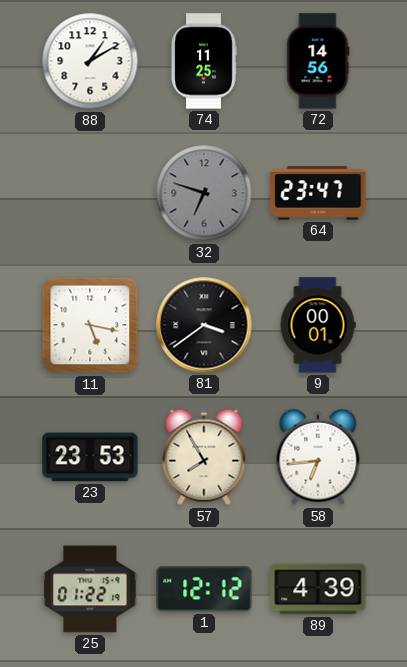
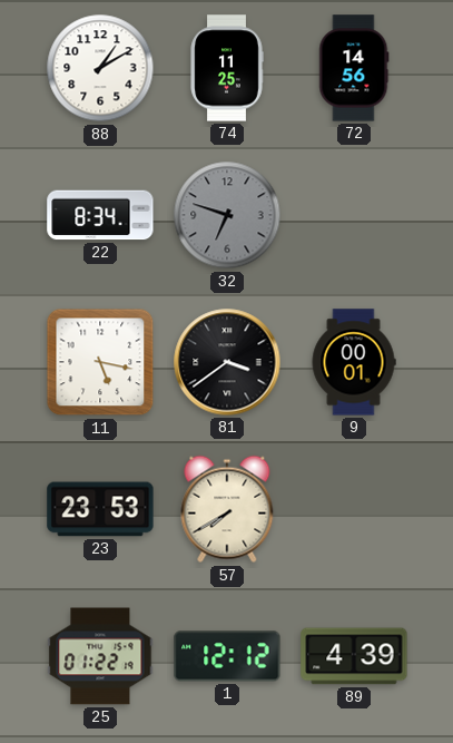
22: none -> 8:34
64: 23:47 -> none
57: 7:55 -> 7:40
58: 6:44 -> none
